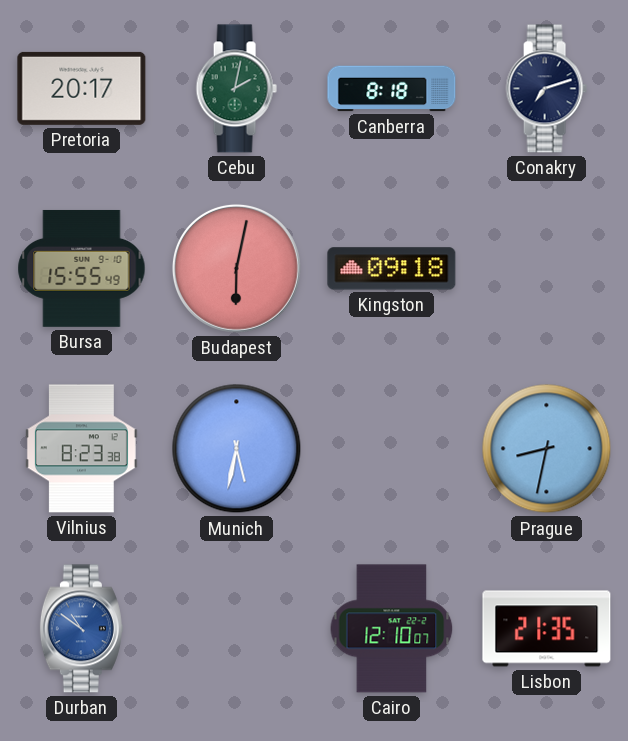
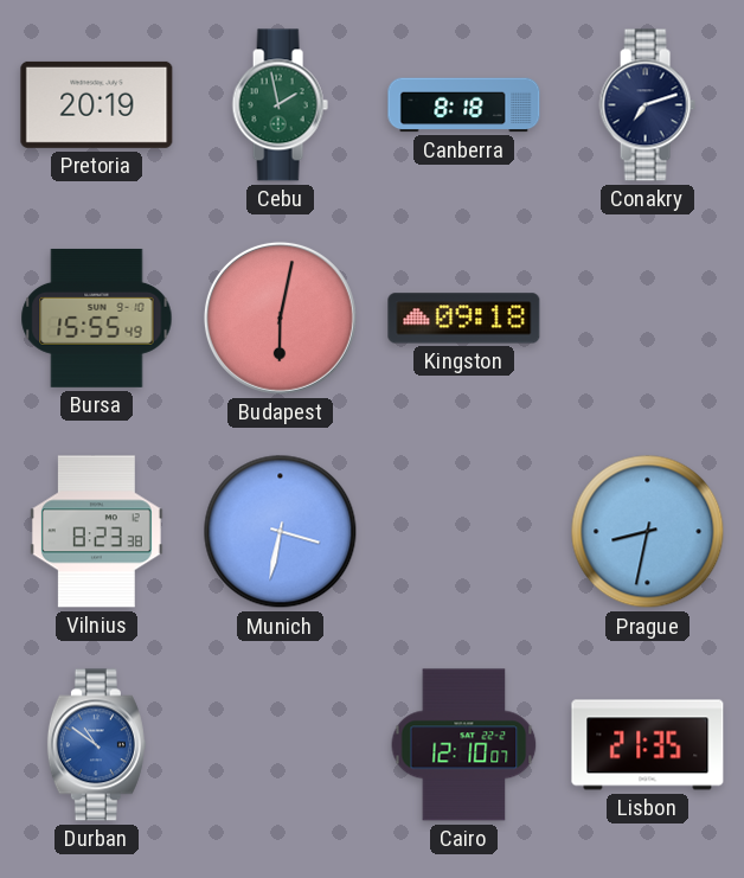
Pretoria: 20:17 -> 20:19
Cebu: 2:02 -> 1:58
Munich: 5:32 -> 3:32
